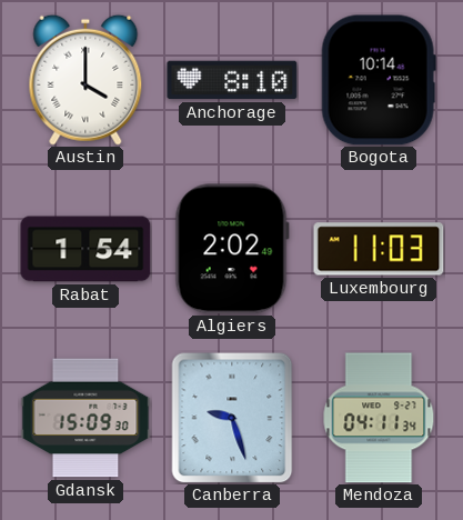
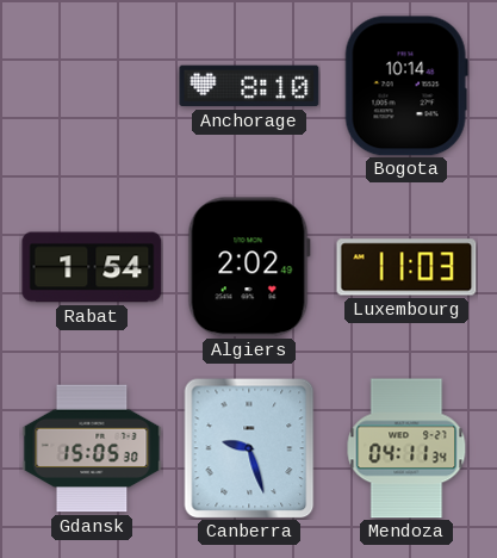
Austin: 4:00 -> none
Gdansk: 15:09 -> 15:05
